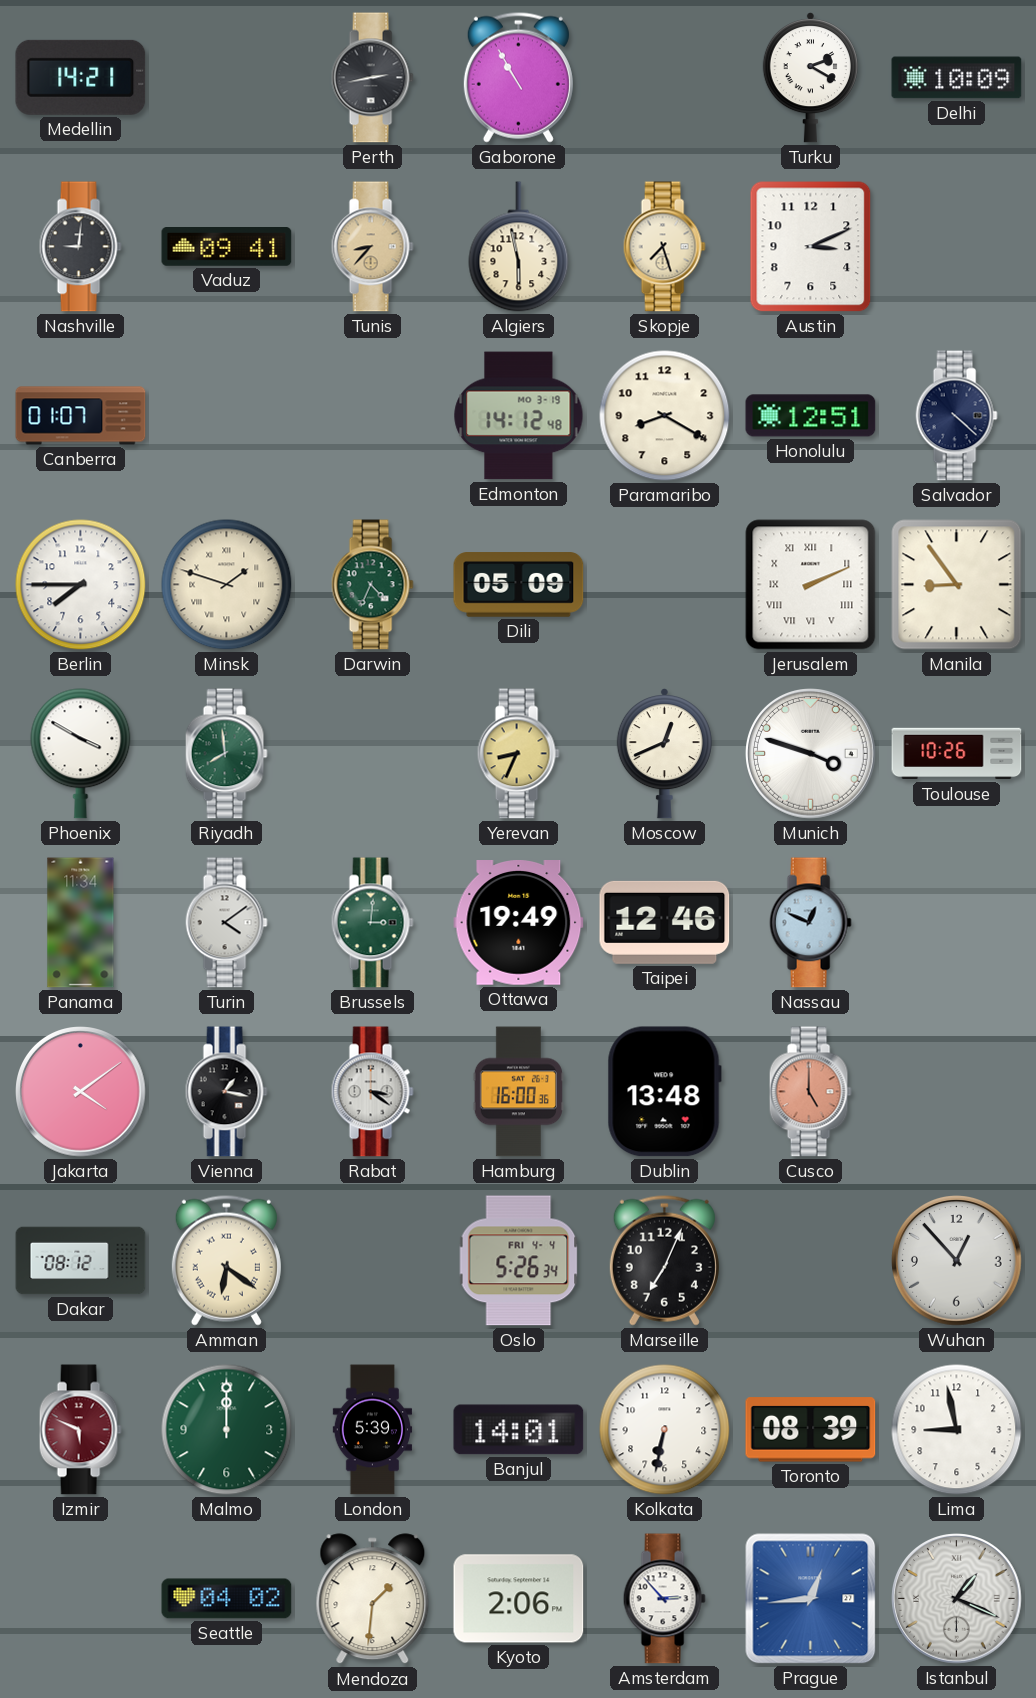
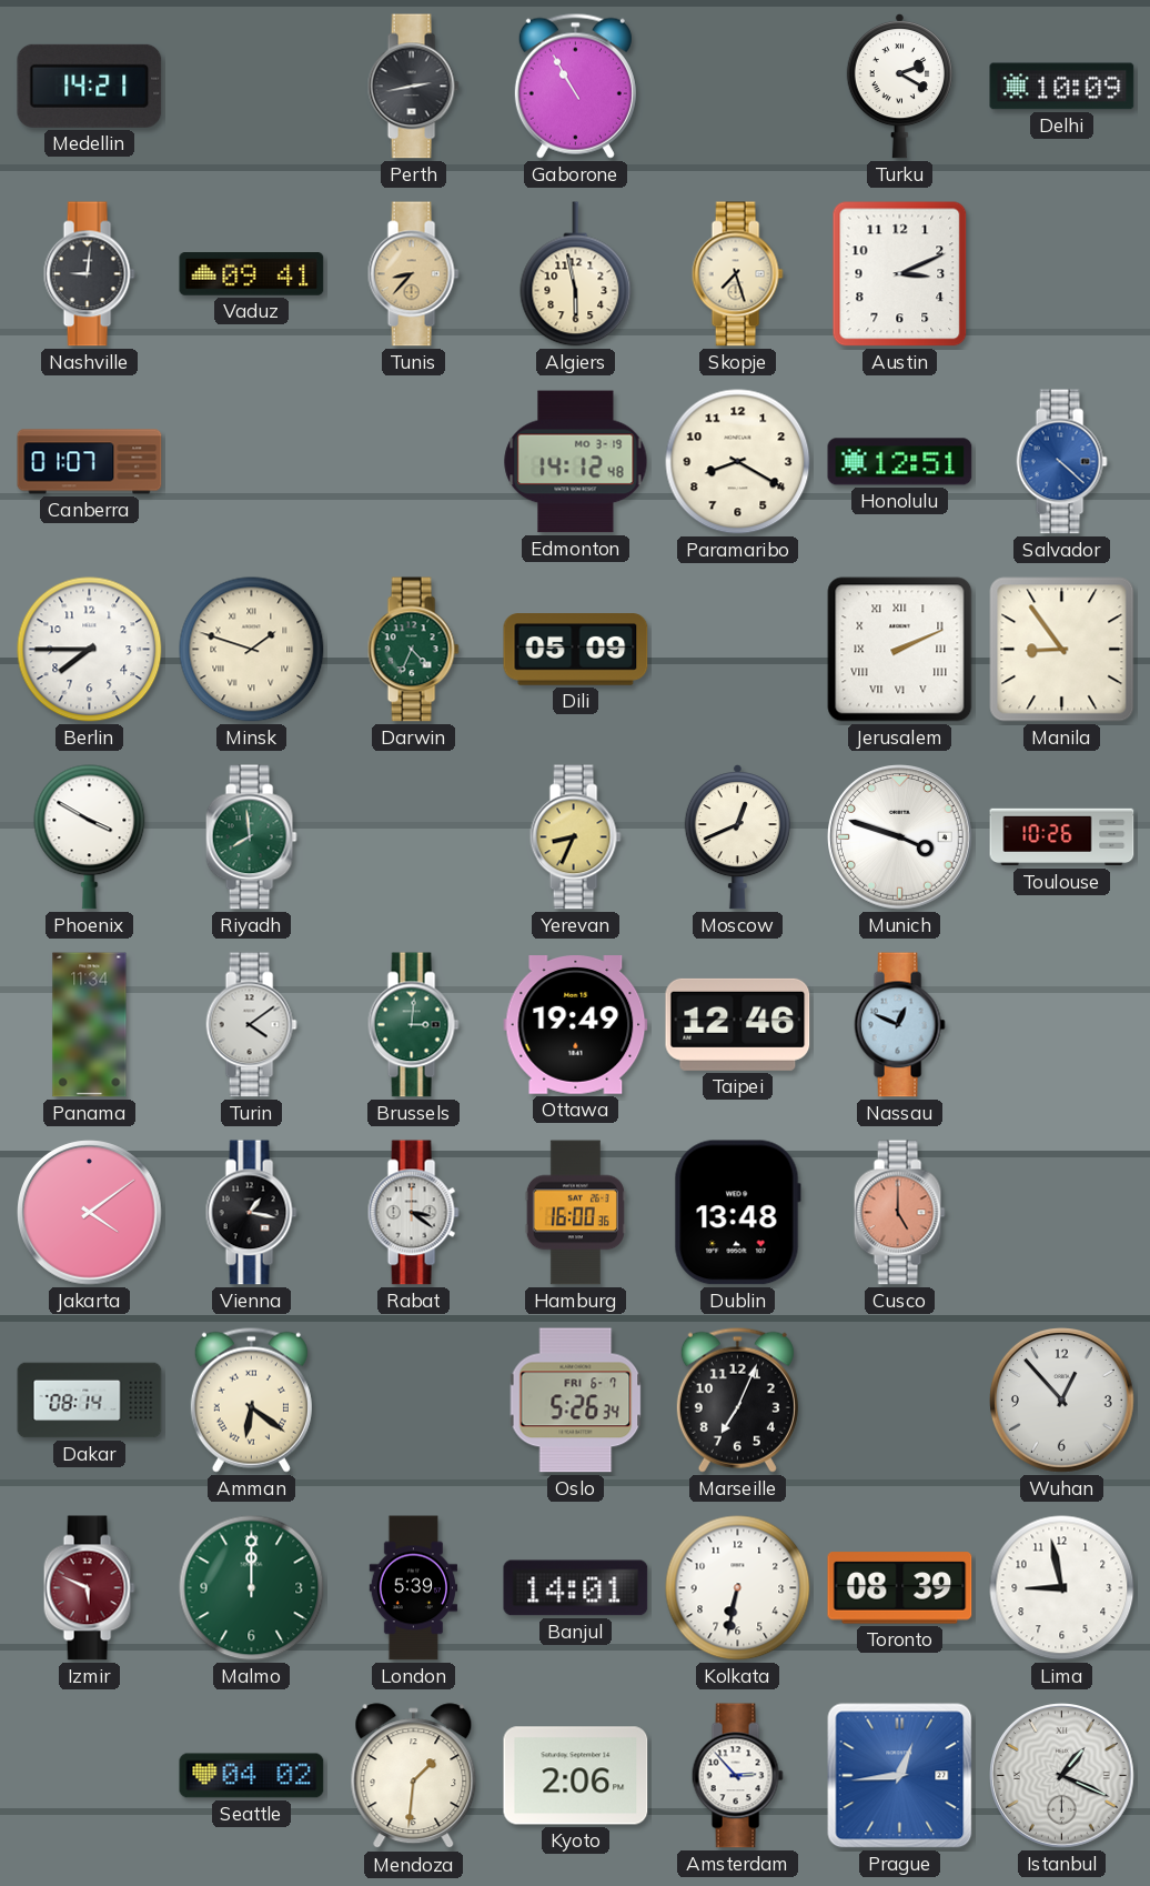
Salvador dial: navy -> blue
Dakar: 08:12 -> 08:14
Oslo date: FRI 4-4 -> FRI 6-7
